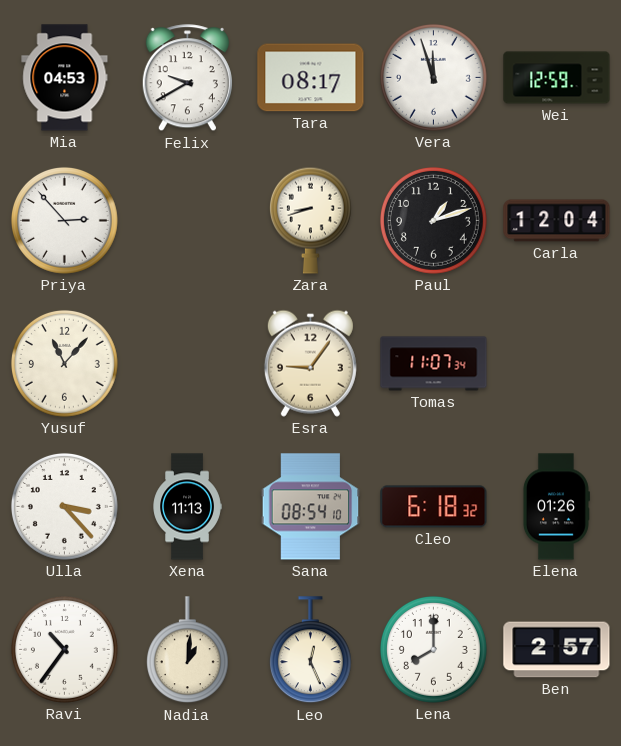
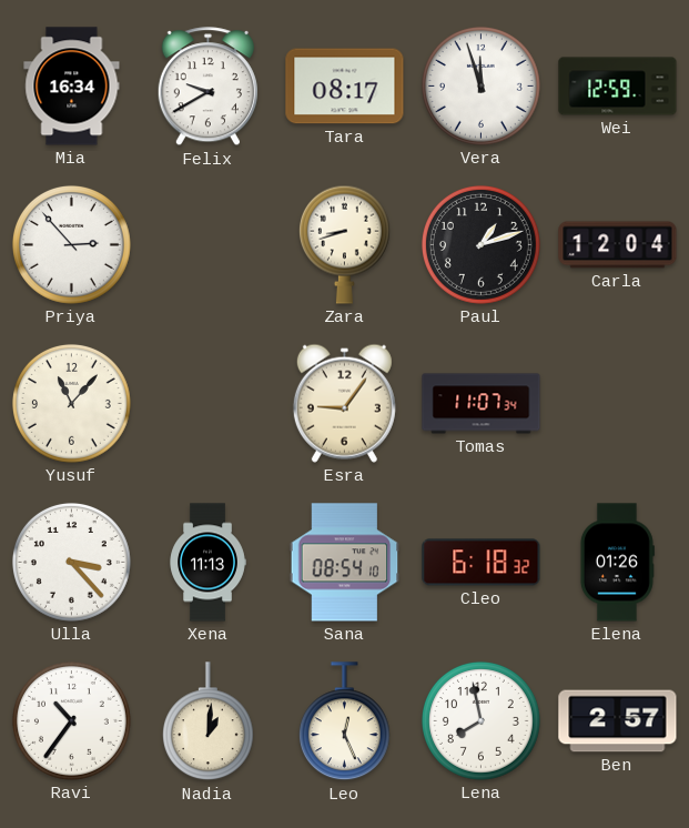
Mia: 04:53 -> 16:34
Lena: 8:00 -> 7:58
